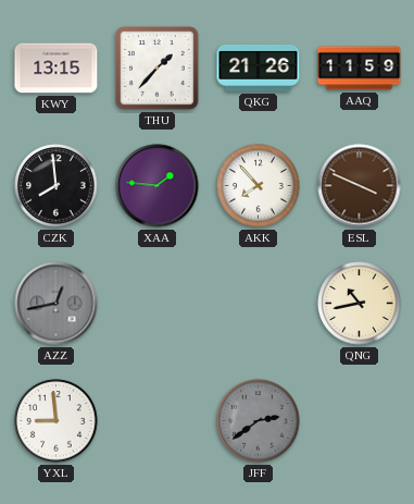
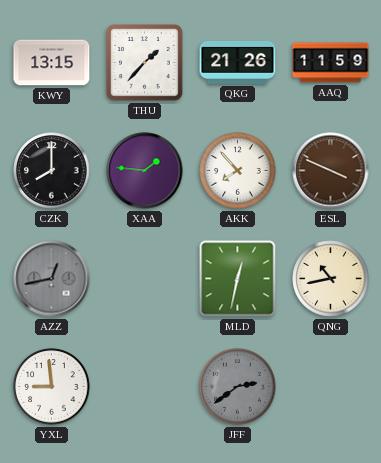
CZK: 7:59 -> 8:00
MLD: none -> 12:32
